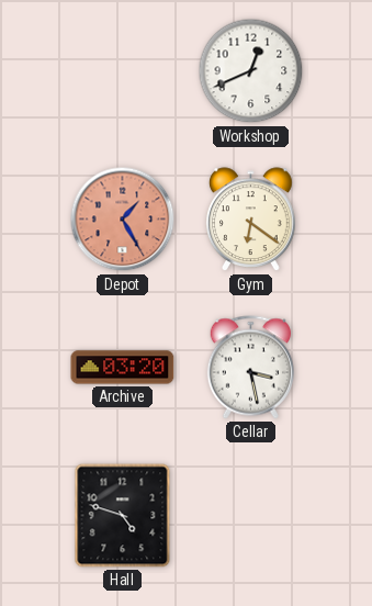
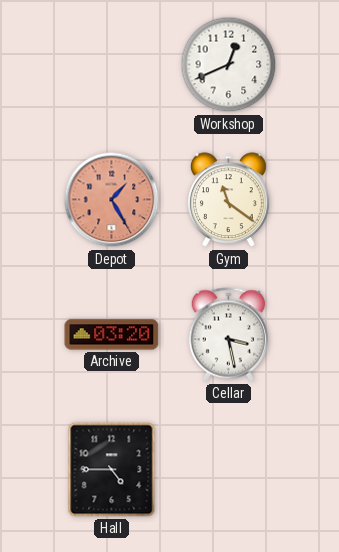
Gym: 6:21 -> 11:21
Hall: 4:48 -> 4:45
